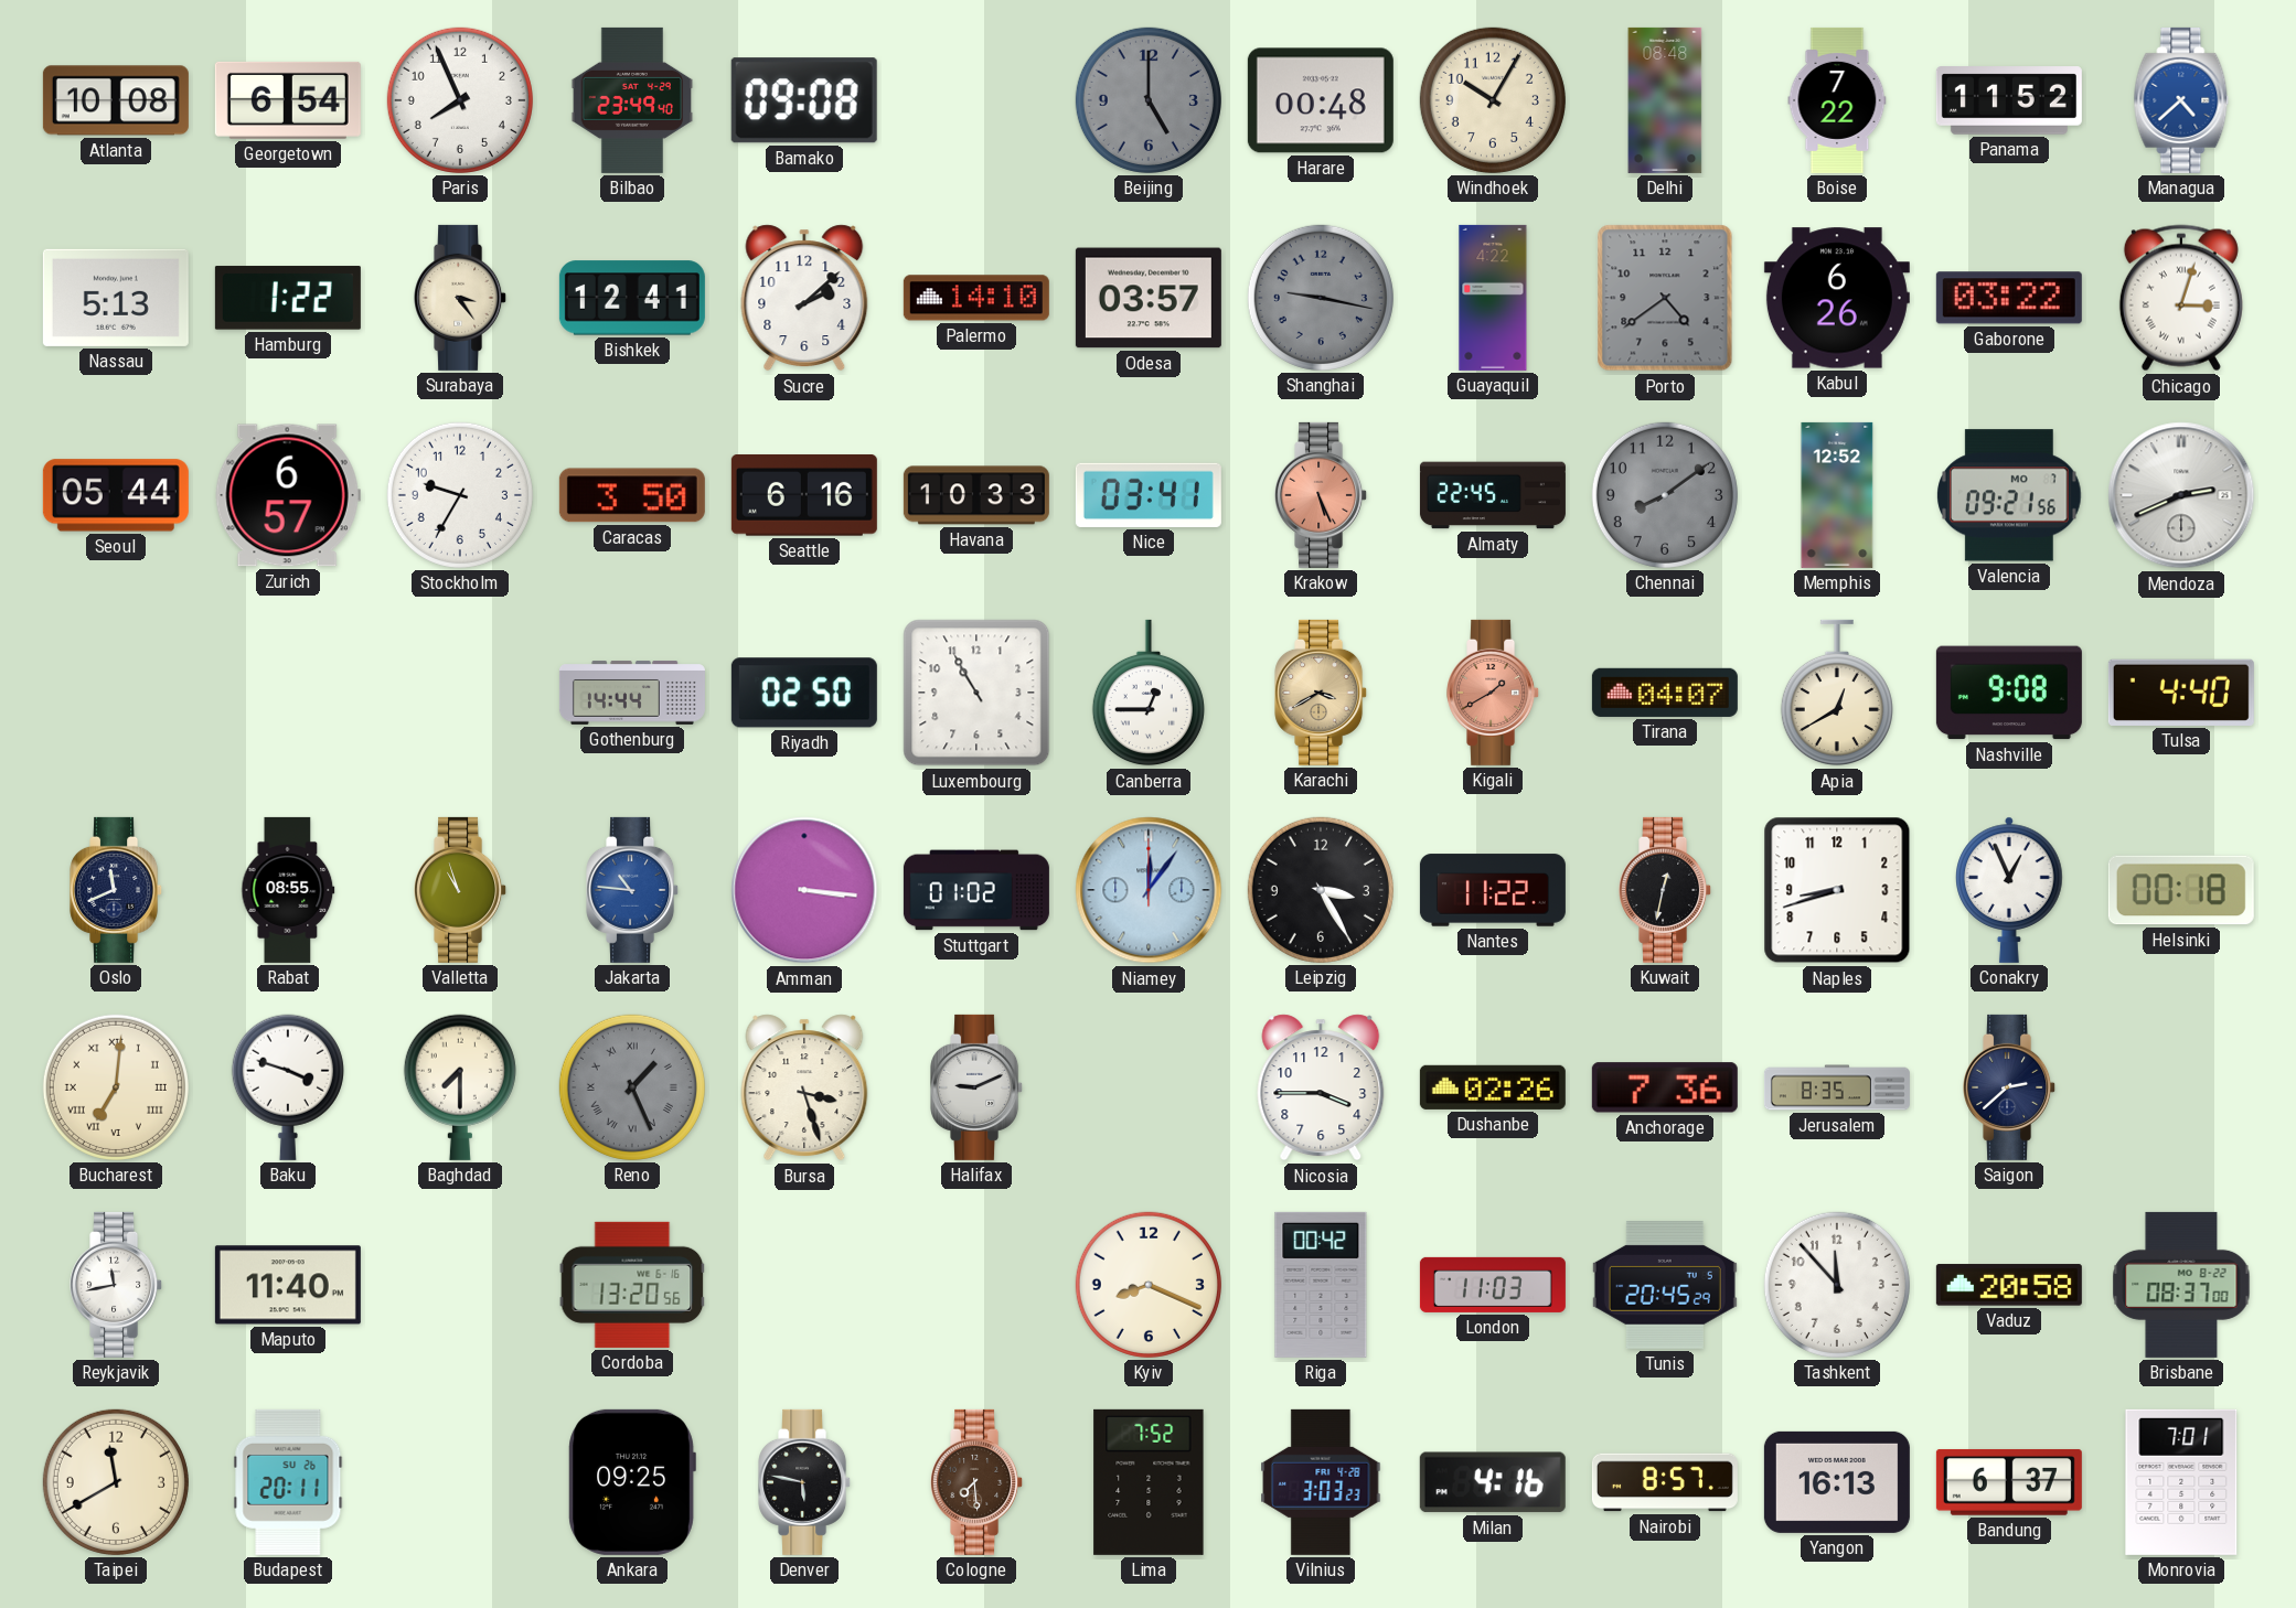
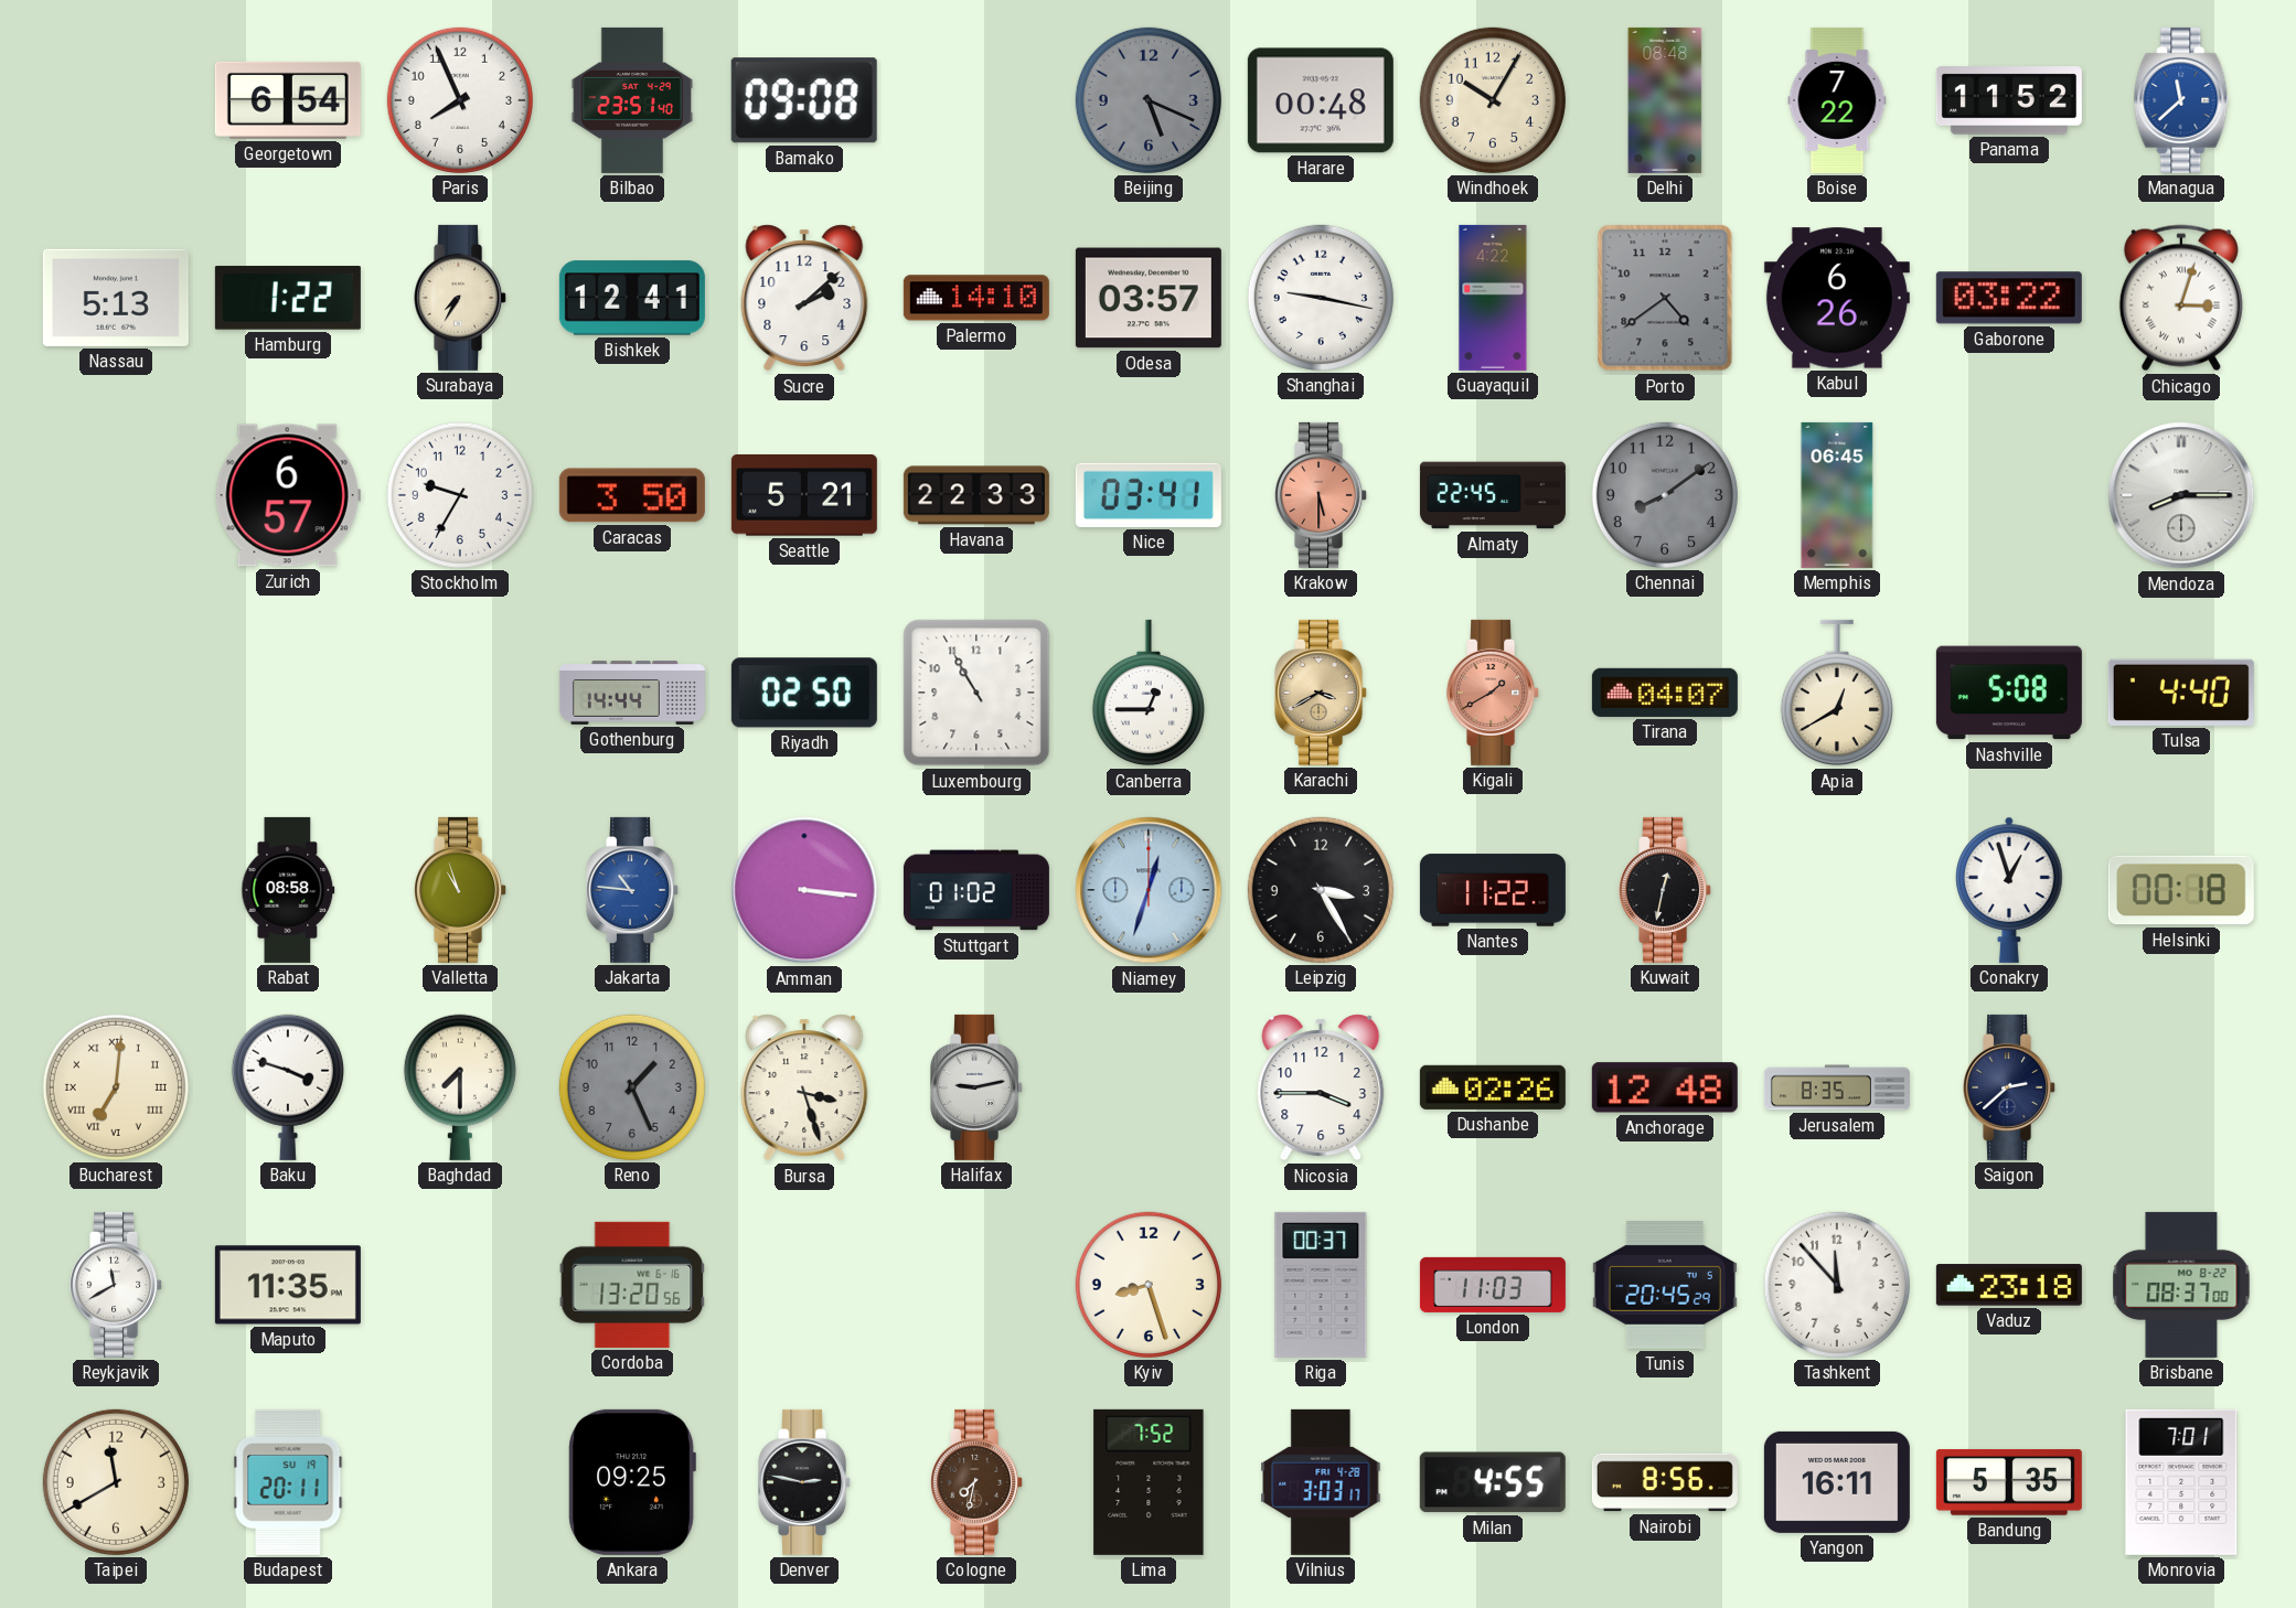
Atlanta: 10:08 -> none
Bilbao: 23:49 -> 23:51
Beijing: 5:00 -> 5:19
Managua: 4:38 -> 11:38
Surabaya: 3:24 -> 7:35
Shanghai dial: grey -> white
Seoul: 05:44 -> none
Seattle: 6:16 -> 5:21
Havana: 10:33 -> 22:33
Krakow: 5:26 -> 5:30
Memphis: 12:52 -> 06:45
Valencia: 09:21 -> none
Mendoza: 2:41 -> 8:15
Nashville: 9:08 -> 5:08
Oslo: 11:41 -> none
Rabat: 08:55 -> 08:58
Niamey: 12:06 -> 12:33
Naples: 8:42 -> none
Conakry: 12:56 -> 12:57
Reno numerals: Roman -> Arabic
Halifax: 9:11 -> 9:13
Anchorage: 7:36 -> 12:48
Reykjavik: 11:43 -> 11:40
Maputo: 11:40 -> 11:35
Kyiv: 8:19 -> 8:27
Riga: 00:42 -> 00:37
Vaduz: 20:58 -> 23:18
Budapest date: SU 26 -> SU 19
Denver: 5:47 -> 2:47
Cologne: 7:29 -> 7:32
Vilnius: 3:03:23 -> 3:03:17
Milan: 4:16 -> 4:55
Nairobi: 8:57 -> 8:56
Yangon: 16:13 -> 16:11
Bandung: 6:37 -> 5:35
